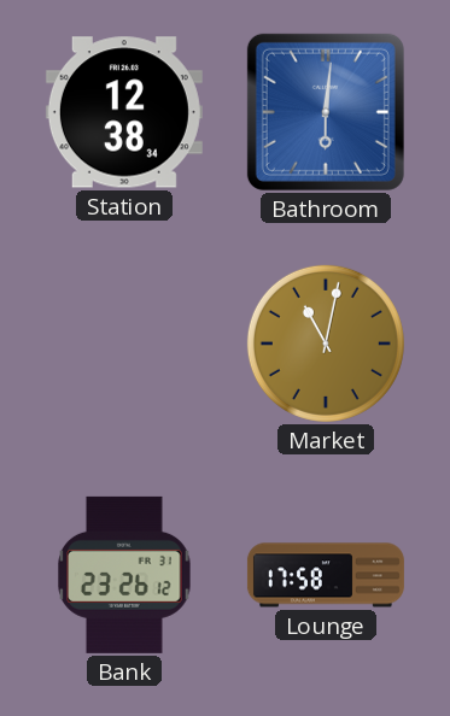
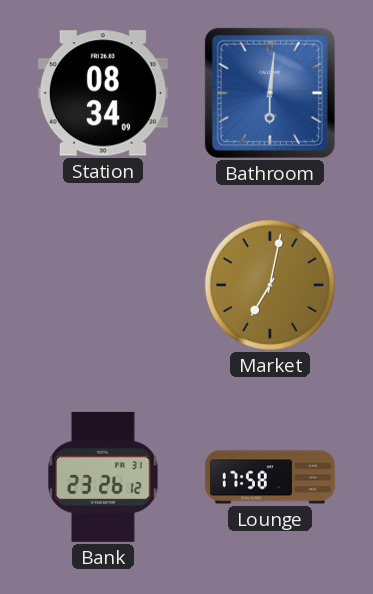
Station: 12:38 -> 08:34
Market: 11:02 -> 7:02
